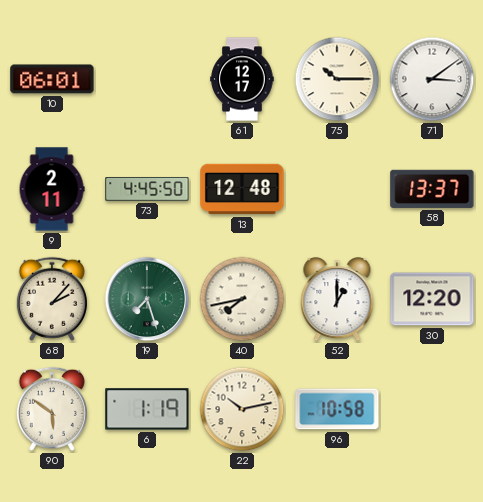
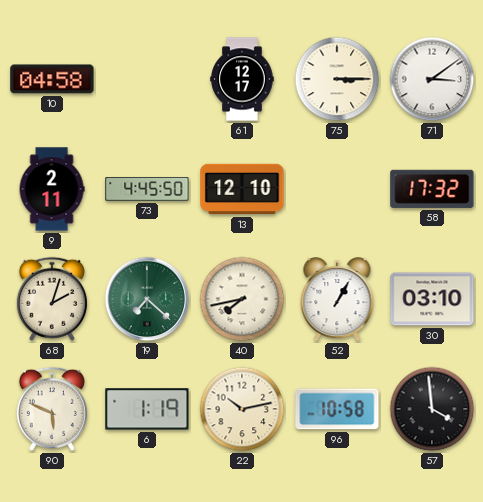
10: 06:01 -> 04:58
75: 10:15 -> 3:15
13: 12:48 -> 12:10
58: 13:37 -> 17:32
68: 2:07 -> 2:03
19: 7:27 -> 7:22
52: 1:00 -> 1:05
30: 12:20 -> 03:10
90: 5:51 -> 5:49
57: none -> 3:59
